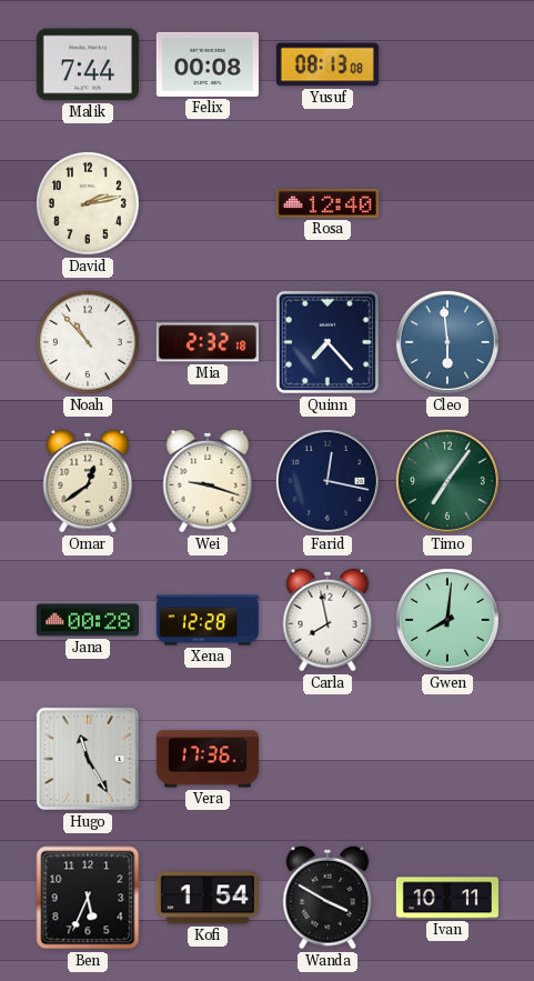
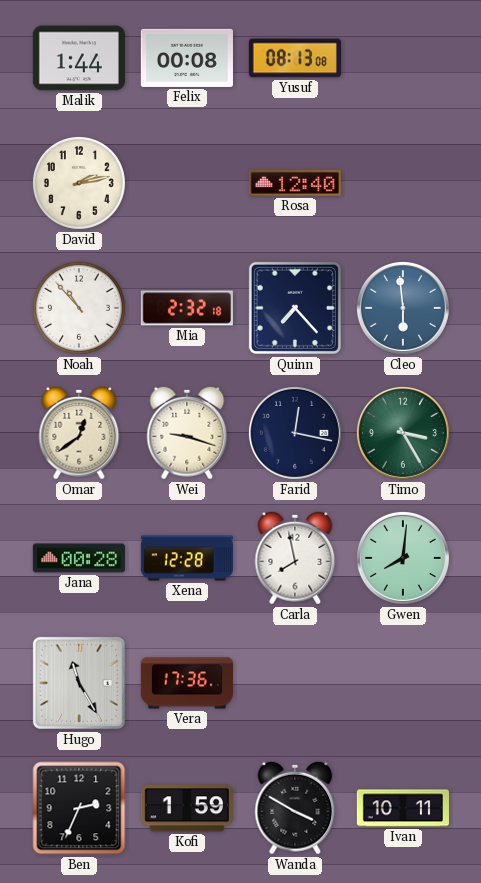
Malik: 7:44 -> 1:44
Timo: 7:06 -> 3:25
Ben: 5:34 -> 2:34
Kofi: 1:54 -> 1:59
